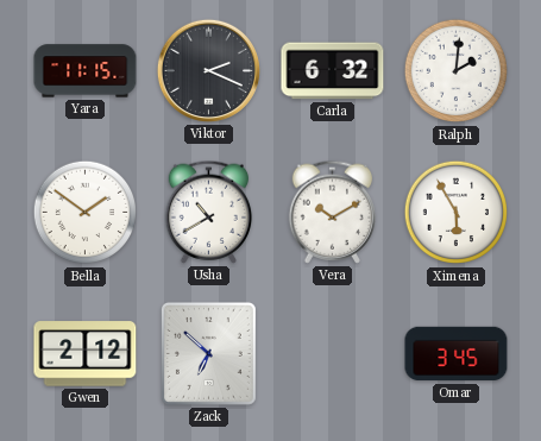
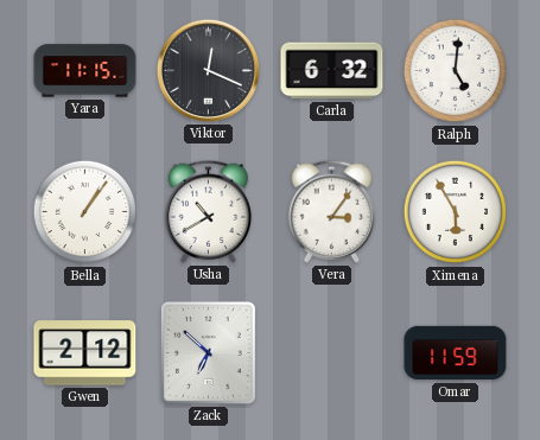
Viktor: 2:19 -> 12:19
Ralph: 2:01 -> 5:01
Bella: 1:51 -> 1:06
Vera: 10:10 -> 3:06
Omar: 3:45 -> 11:59
